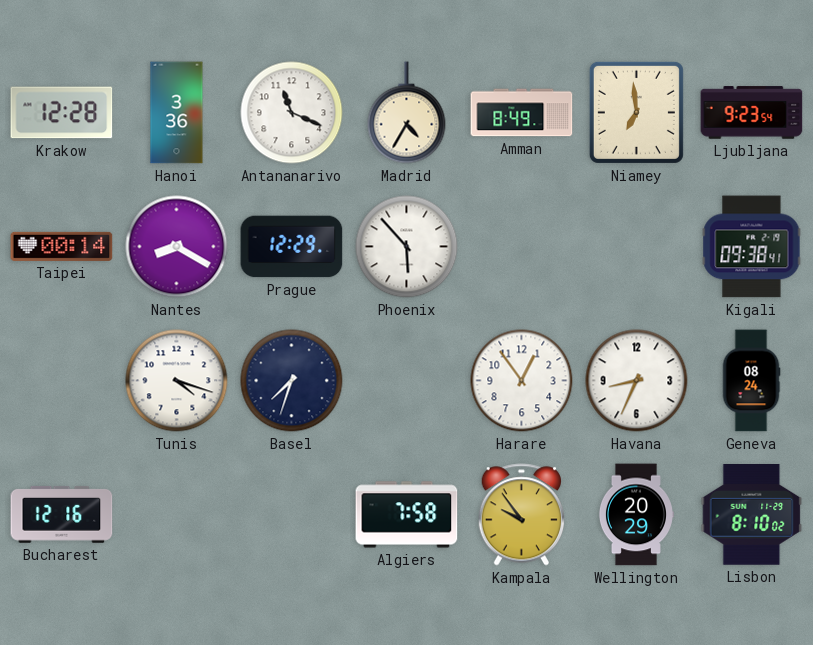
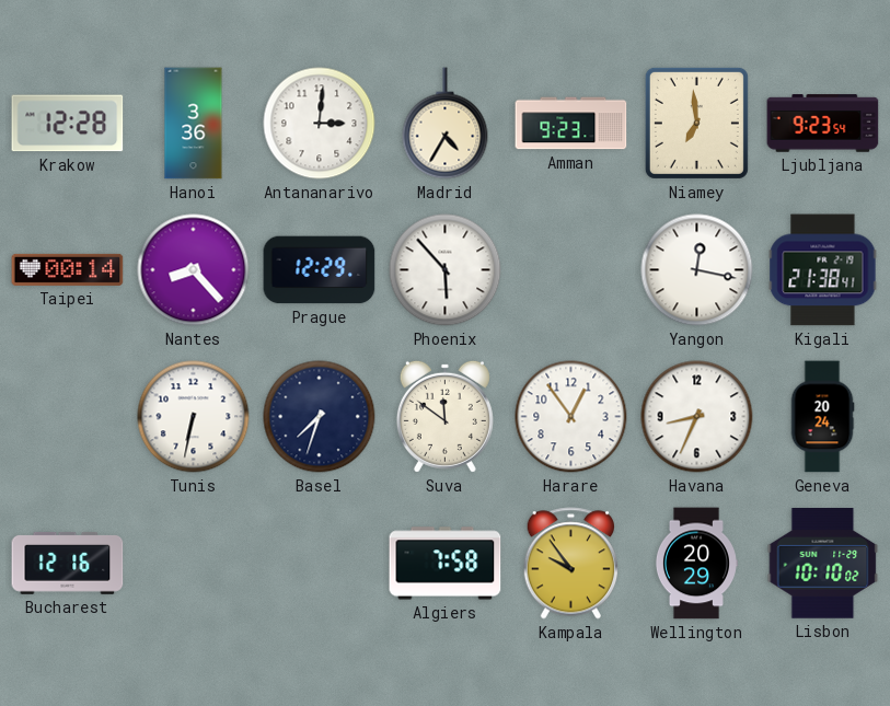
Antananarivo: 11:19 -> 3:01
Amman: 8:49 -> 9:23
Nantes: 8:20 -> 8:23
Yangon: none -> 12:17
Kigali: 09:38 -> 21:38
Tunis: 4:18 -> 6:32
Suva: none -> 11:51
Geneva: 08:24 -> 20:24
Lisbon: 8:10 -> 10:10
